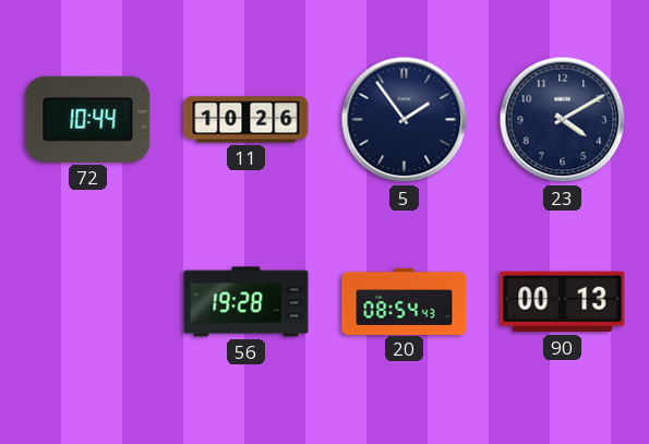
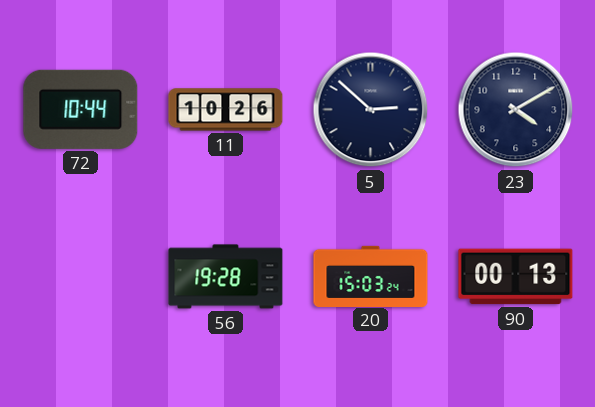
5: 1:54 -> 2:52
20: 08:54 -> 15:03
